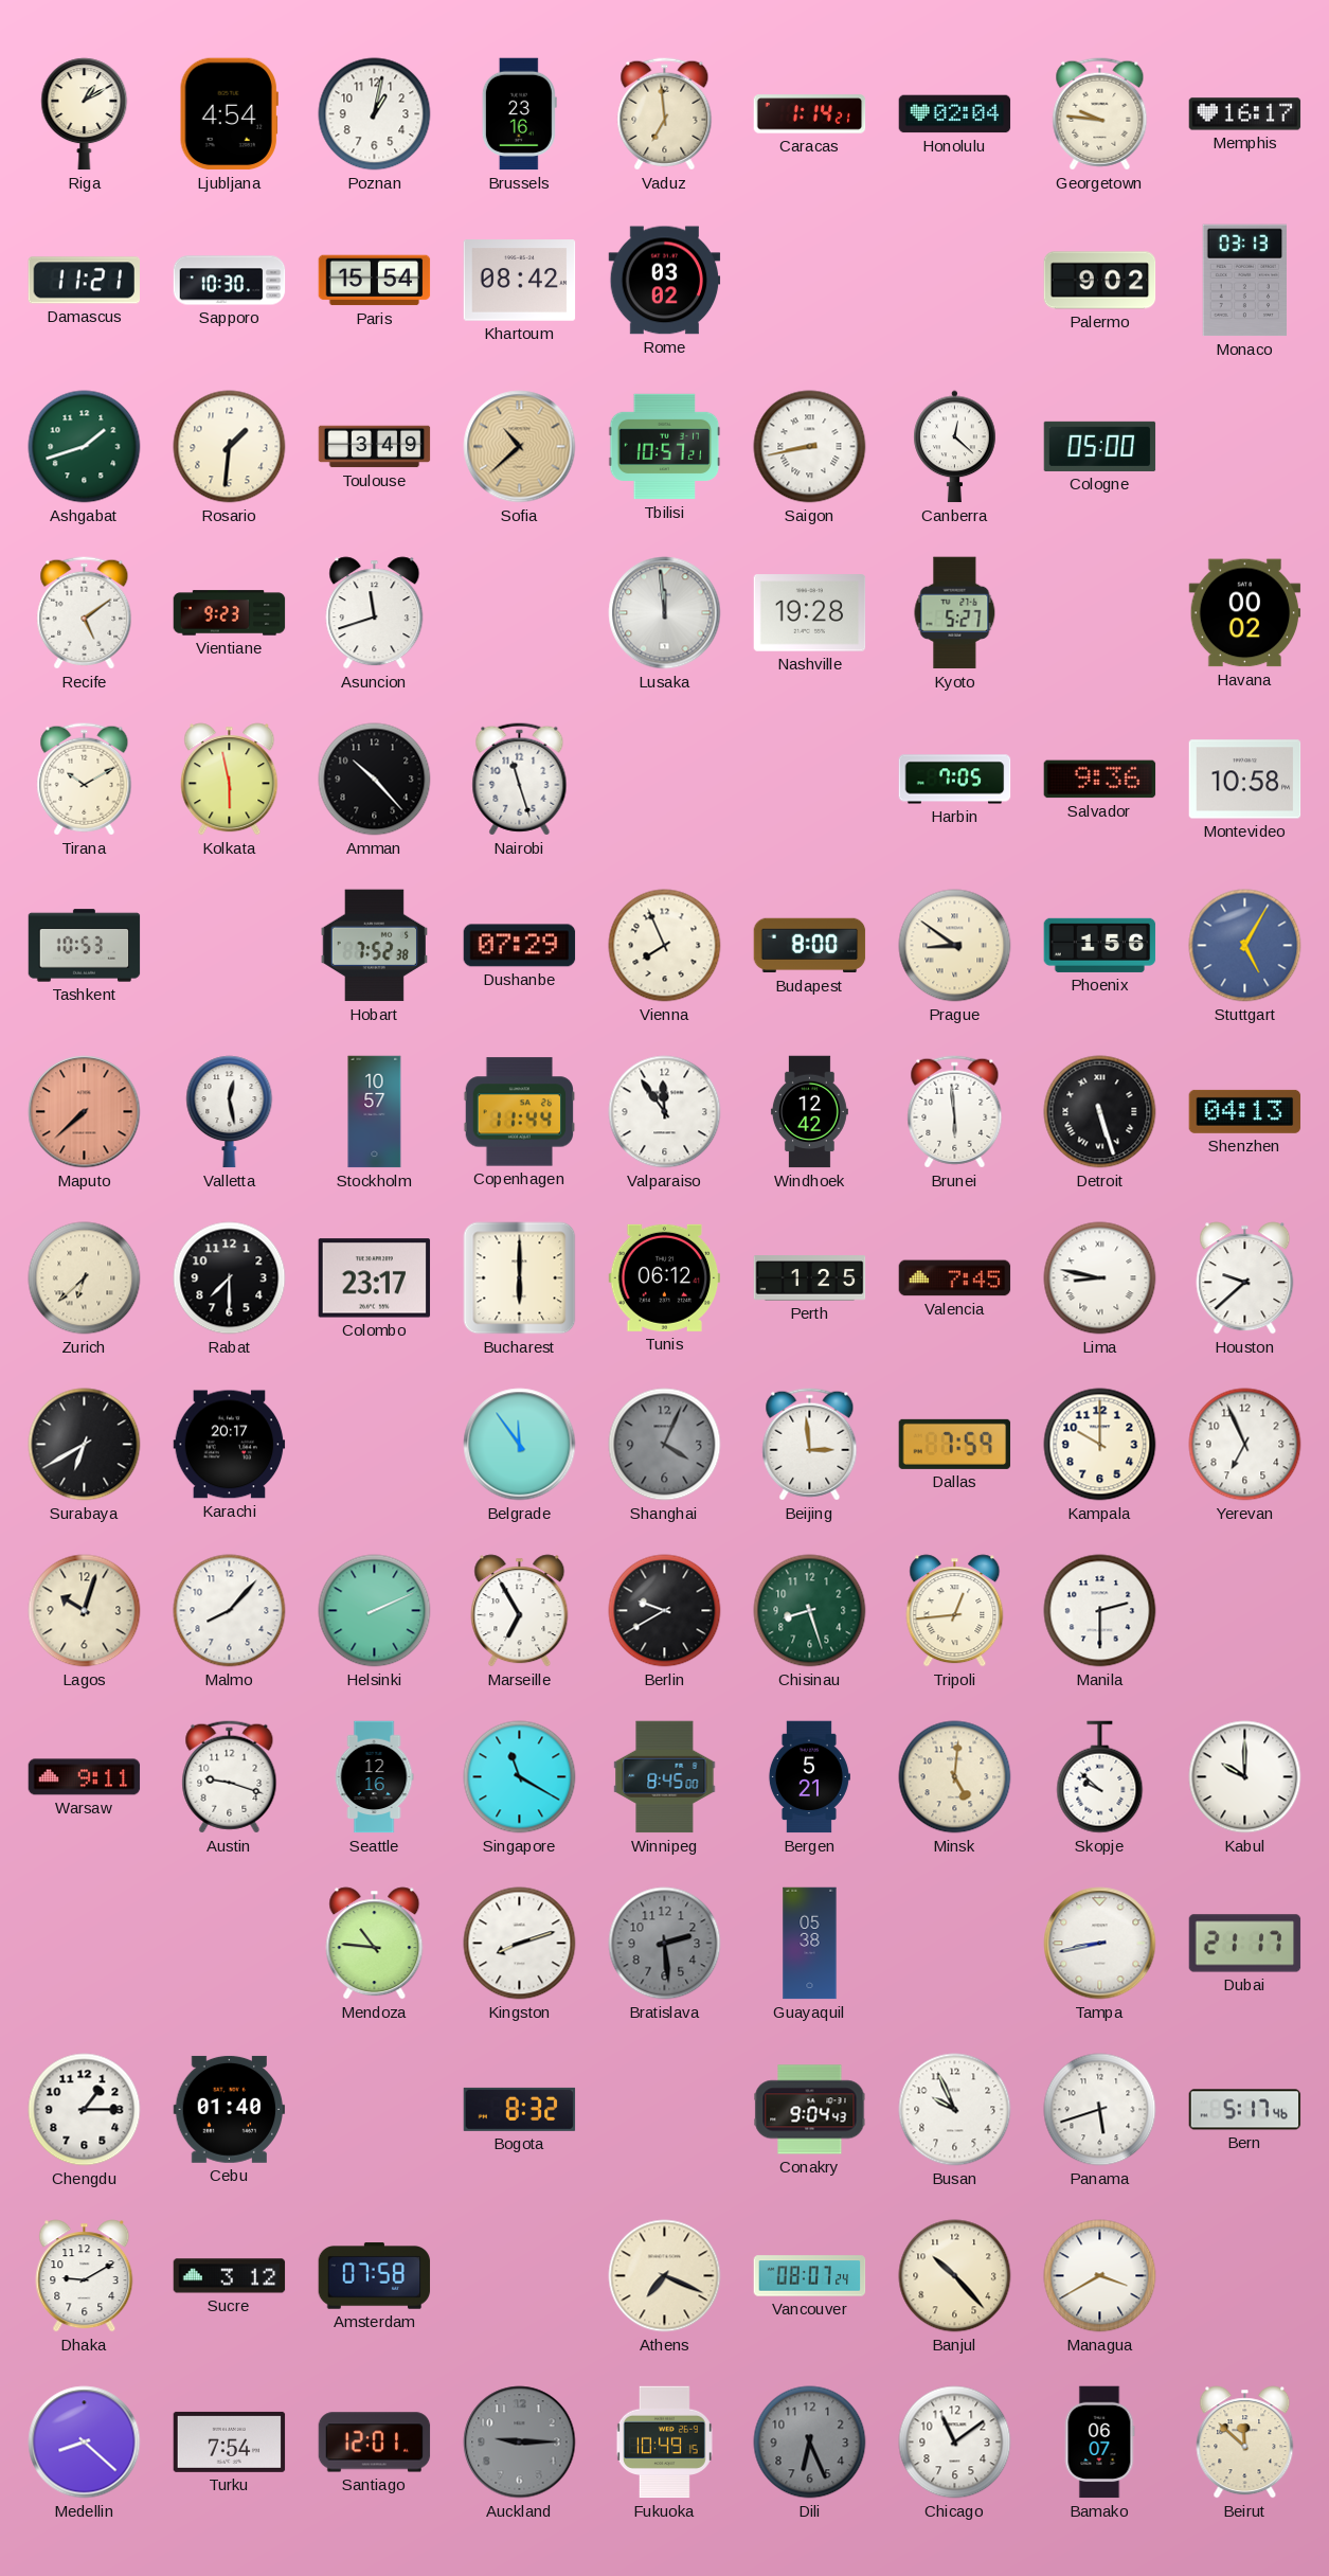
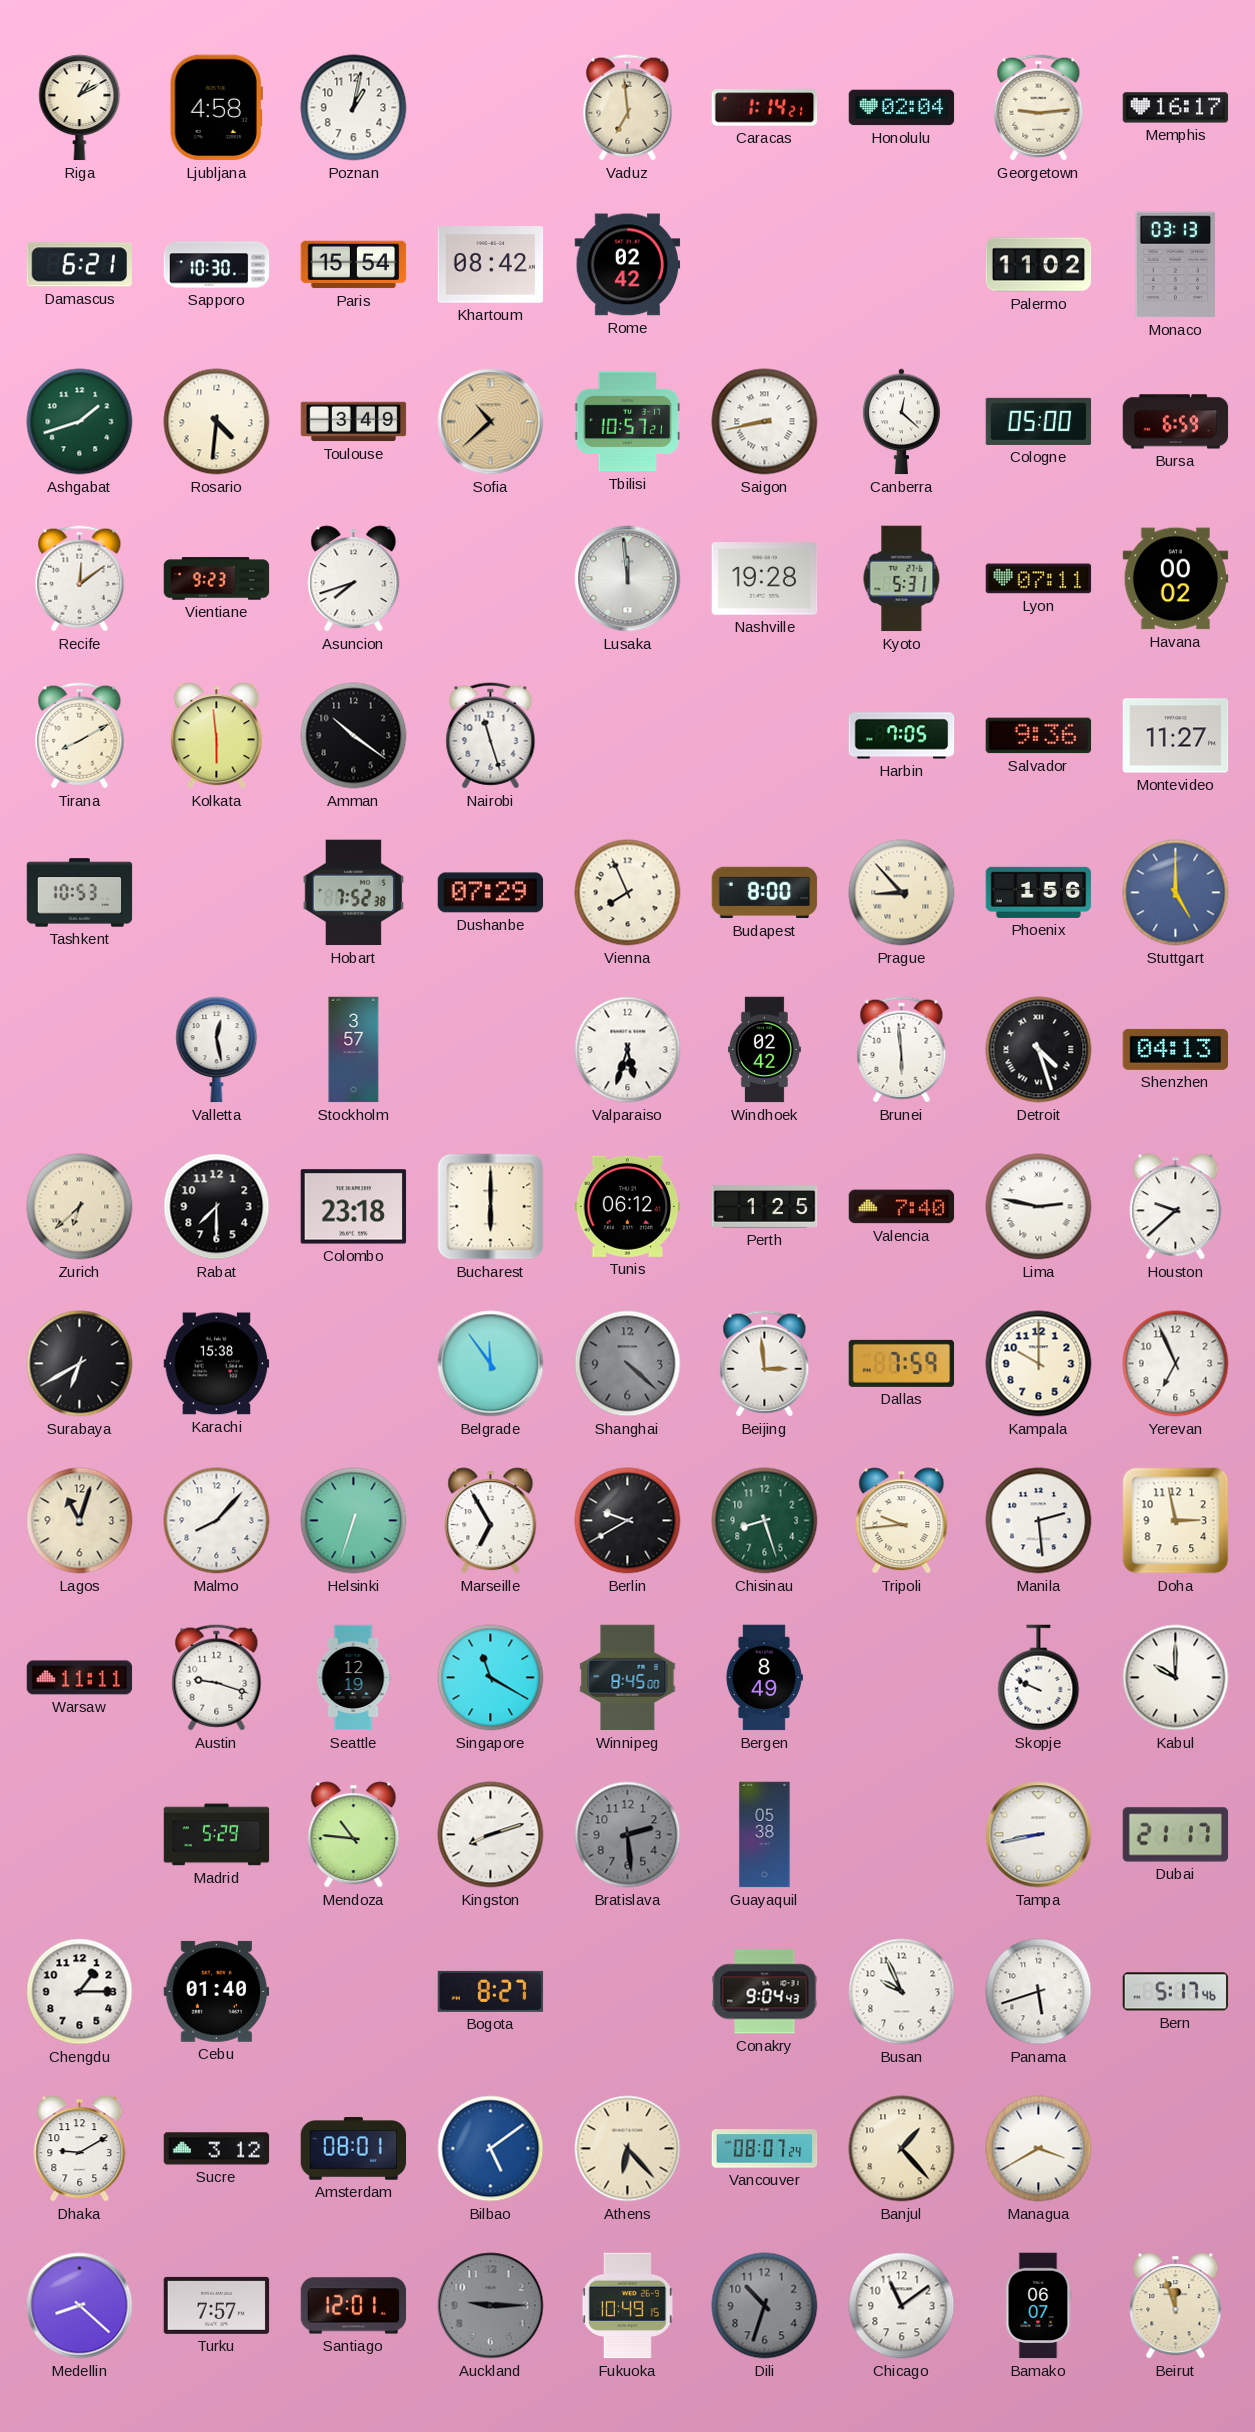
Ljubljana: 4:54 -> 4:58
Brussels: 23:16 -> none
Georgetown: 9:46 -> 9:14
Damascus: 11:21 -> 6:21
Rome: 03:02 -> 02:42
Palermo: 9:02 -> 11:02
Rosario: 1:31 -> 4:31
Bursa: none -> 6:59
Recife: 5:09 -> 12:09
Asuncion: 11:42 -> 7:42
Kyoto: 5:27 -> 5:31
Lyon: none -> 07:11
Tirana: 10:10 -> 8:10
Kolkata: 5:58 -> 5:59
Amman: 10:23 -> 10:21
Montevideo: 10:58 -> 11:27
Prague: 8:51 -> 8:53
Stuttgart: 5:05 -> 5:00
Maputo: 7:38 -> none
Stockholm: 10:57 -> 3:57
Copenhagen: 11:44 -> none
Valparaiso: 11:54 -> 5:33
Windhoek: 12:42 -> 02:42
Detroit: 5:27 -> 4:27
Colombo: 23:17 -> 23:18
Valencia: 7:45 -> 7:40
Lima: 8:47 -> 2:47
Karachi: 20:17 -> 15:38
Shanghai: 4:04 -> 4:22
Lagos: 10:03 -> 11:03
Helsinki: 2:11 -> 6:33
Tripoli: 12:44 -> 9:44
Manila: 2:30 -> 2:29
Doha: none -> 2:58
Warsaw: 9:11 -> 11:11
Seattle: 12:16 -> 12:19
Bergen: 5:21 -> 8:49
Minsk: 5:01 -> none
Skopje: 9:52 -> 9:49
Madrid: none -> 5:29
Bogota: 8:32 -> 8:27
Amsterdam: 07:58 -> 08:01
Bilbao: none -> 5:09
Athens: 7:19 -> 6:23
Banjul: 10:23 -> 1:23
Turku: 7:54 -> 7:57
Dili: 6:26 -> 10:33
Beirut: 11:52 -> 11:57
